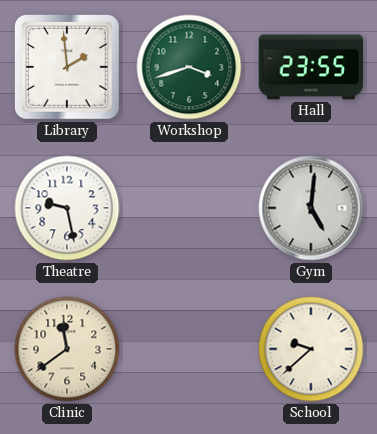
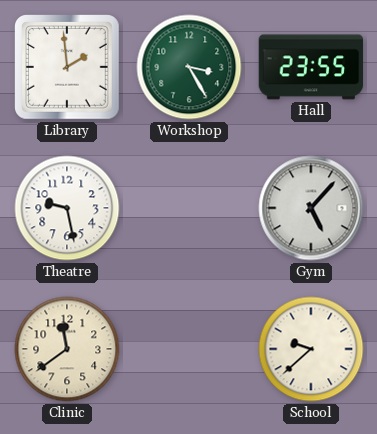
Workshop: 3:42 -> 3:25
Gym: 5:01 -> 5:07
